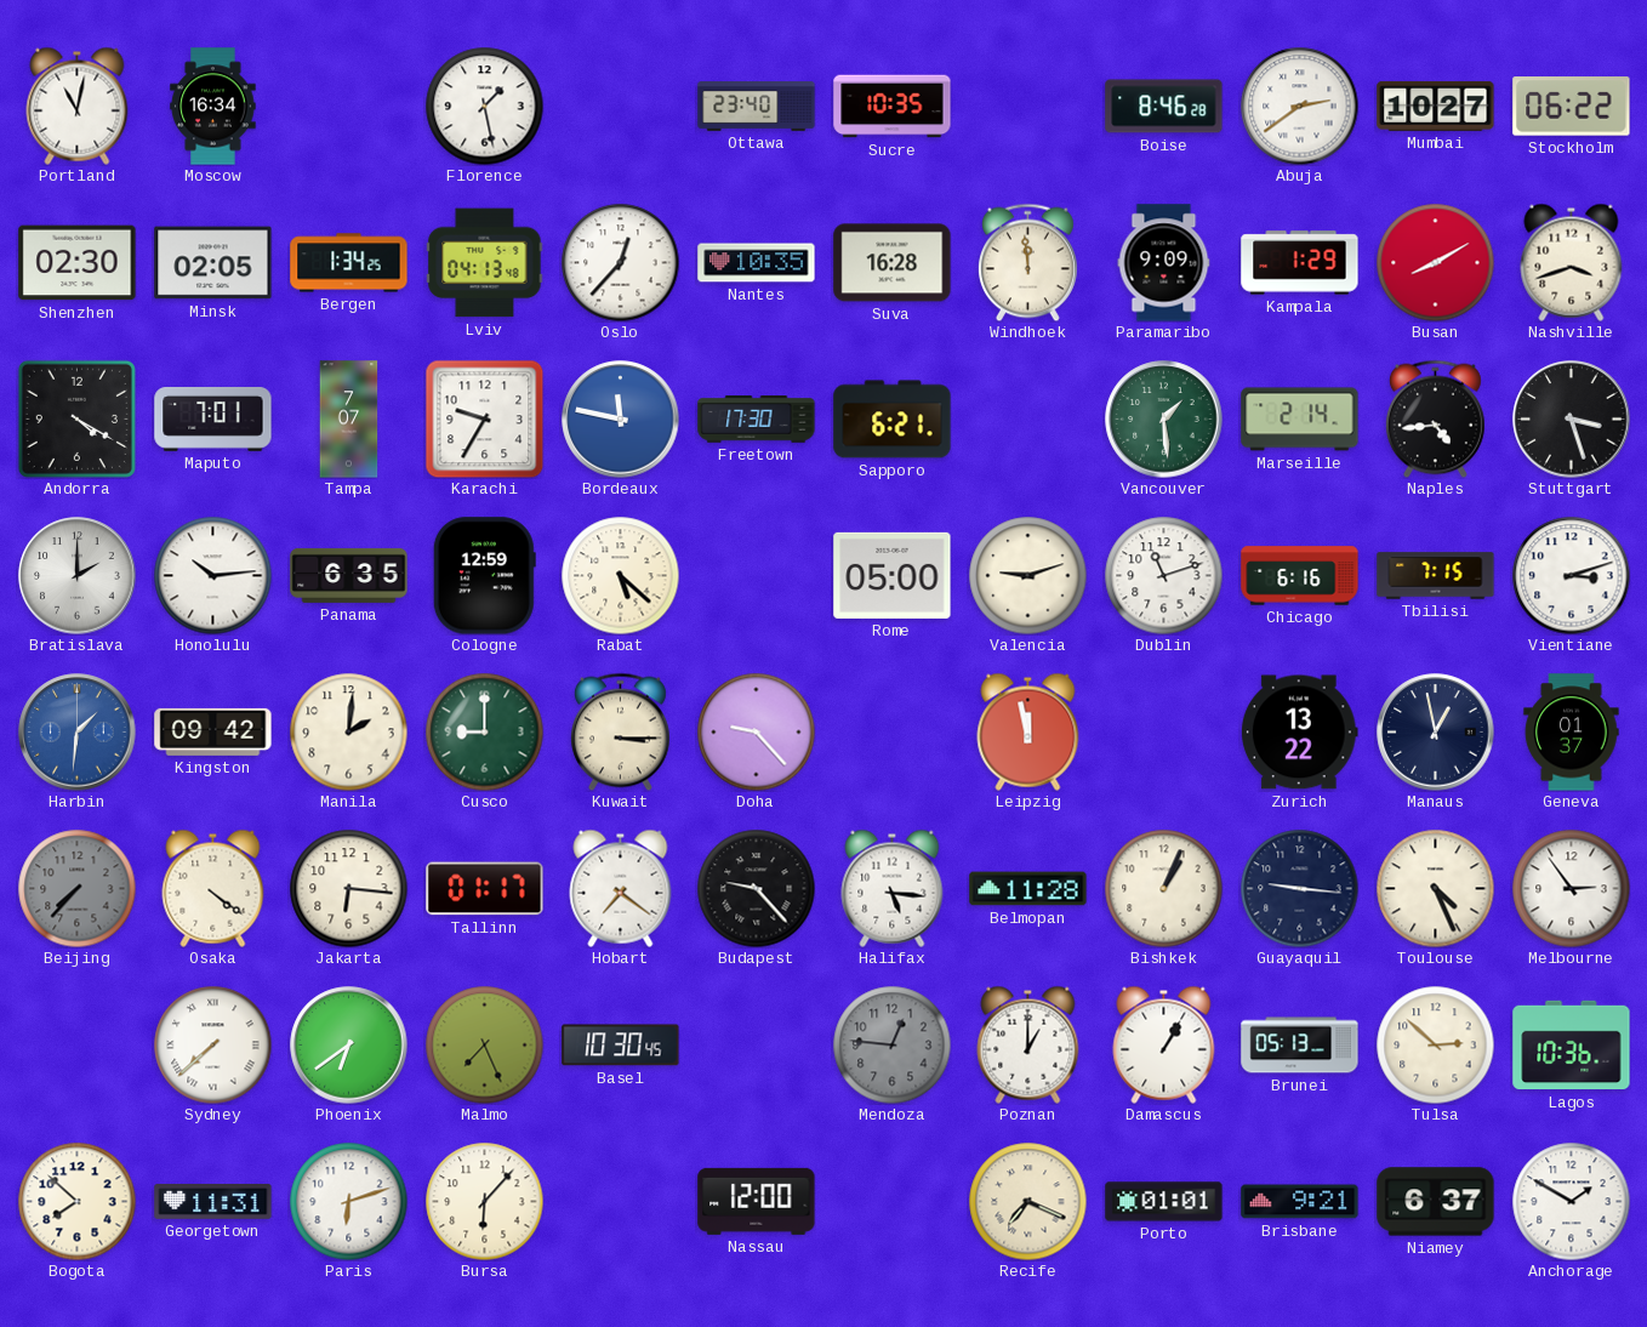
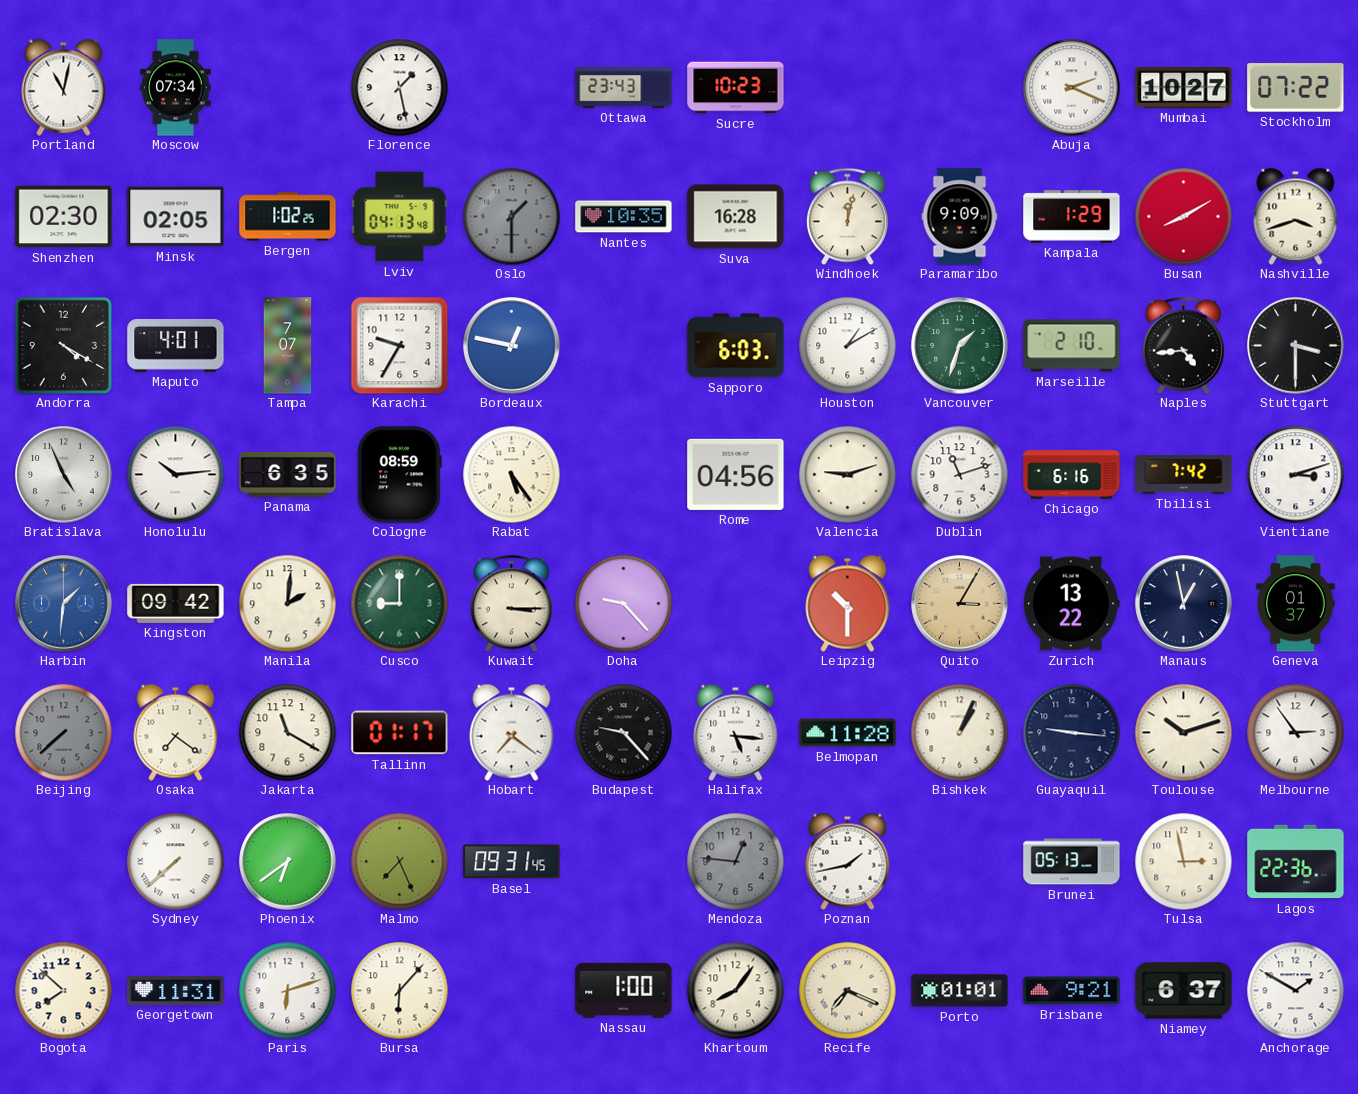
Moscow: 16:34 -> 07:34
Ottawa: 23:40 -> 23:43
Sucre: 10:35 -> 10:23
Boise: 8:46 -> none
Abuja: 2:39 -> 2:19
Stockholm: 06:22 -> 07:22
Bergen: 1:34 -> 1:02
Oslo: 12:37 -> 1:30
Oslo dial: white -> grey
Windhoek: 11:59 -> 12:02
Maputo: 7:01 -> 4:01
Bordeaux: 11:47 -> 12:47
Freetown: 17:30 -> none
Sapporo: 6:21 -> 6:03
Houston: none -> 1:10
Vancouver: 1:29 -> 1:33
Marseille: 2:14 -> 2:10
Stuttgart: 3:27 -> 3:30
Bratislava: 2:00 -> 4:56
Cologne: 12:59 -> 08:59
Rabat: 5:22 -> 5:24
Rome: 05:00 -> 04:56
Tbilisi: 7:15 -> 7:42
Leipzig: 11:58 -> 10:30
Quito: none -> 3:05
Beijing: 7:37 -> 7:38
Osaka: 4:21 -> 7:21
Jakarta: 6:16 -> 11:20
Toulouse: 4:26 -> 10:12
Basel: 10:30 -> 09:31
Poznan: 1:00 -> 1:43
Damascus: 1:05 -> none
Tulsa: 2:52 -> 2:58
Lagos: 10:36 -> 22:36
Nassau: 12:00 -> 1:00
Khartoum: none -> 8:06
